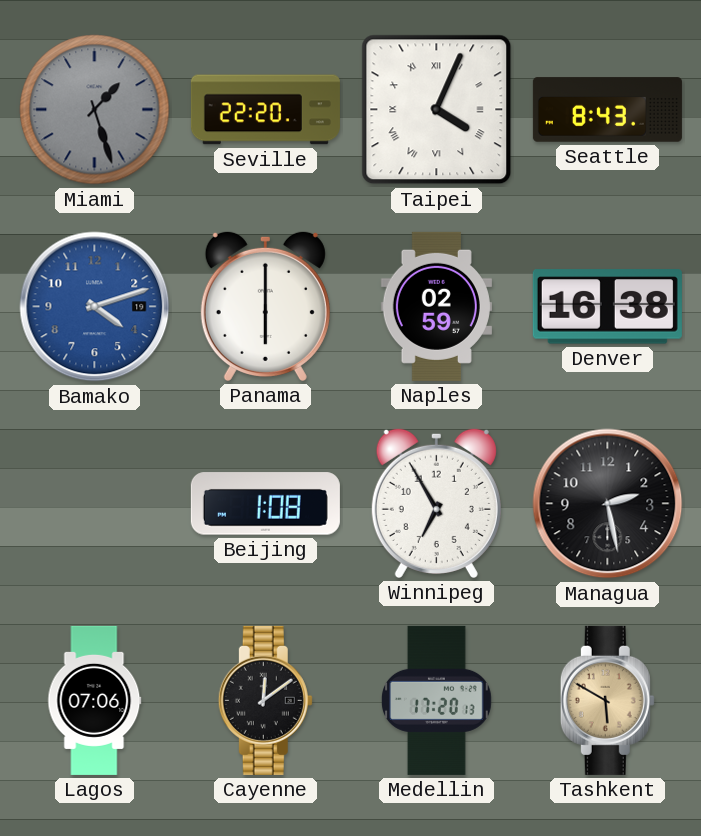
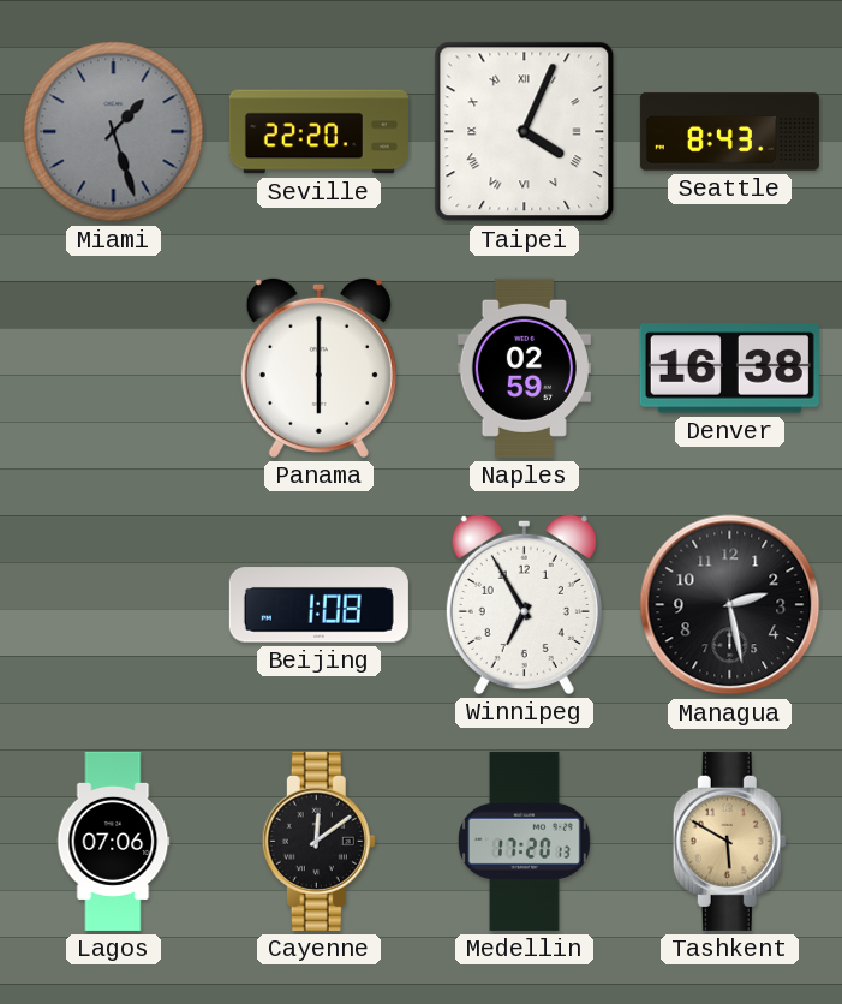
Bamako: 4:12 -> none
